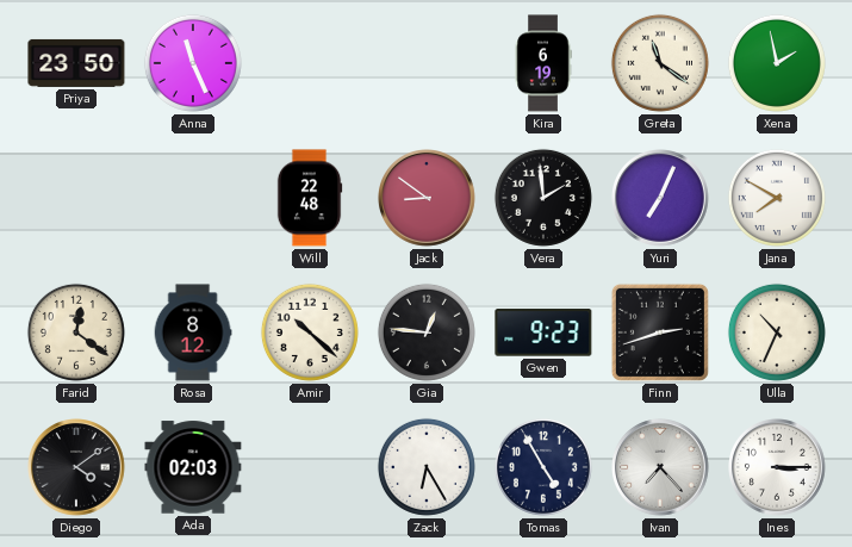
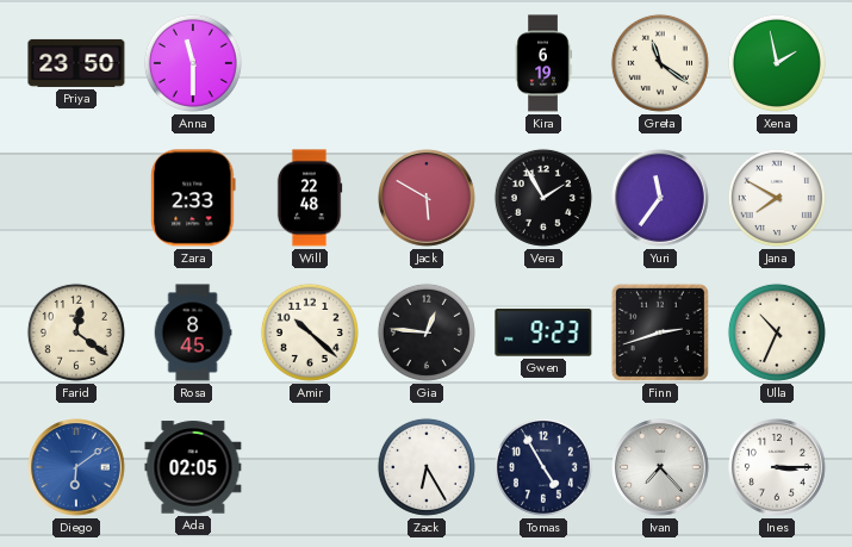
Anna: 11:26 -> 11:30
Zara: none -> 2:33
Jack: 8:51 -> 5:50
Vera: 1:59 -> 1:55
Yuri: 7:04 -> 11:36
Rosa: 8:12 -> 8:45
Diego: 4:09 -> 6:09
Diego dial: black -> blue
Ada: 02:03 -> 02:05
